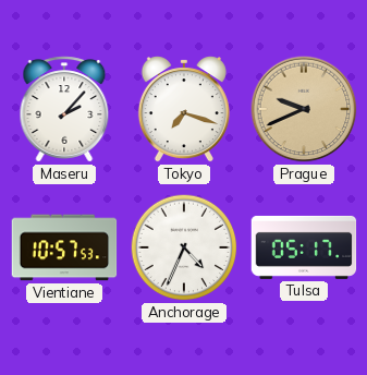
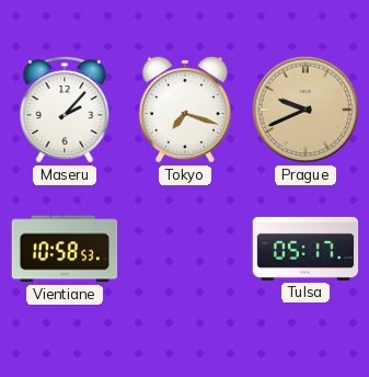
Vientiane: 10:57 -> 10:58
Anchorage: 4:34 -> none
